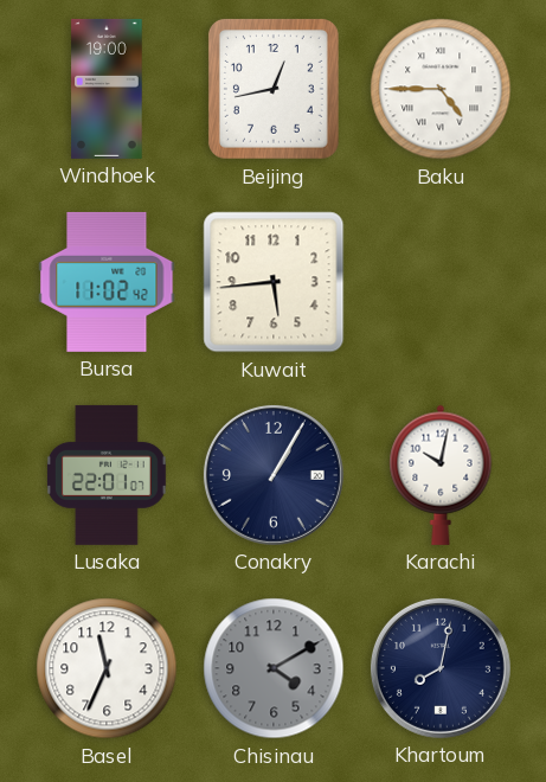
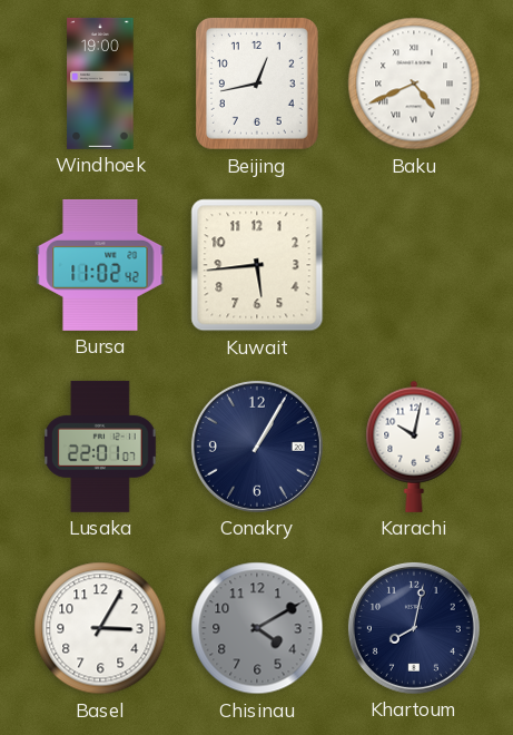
Baku: 4:45 -> 4:41
Basel: 11:34 -> 3:05
